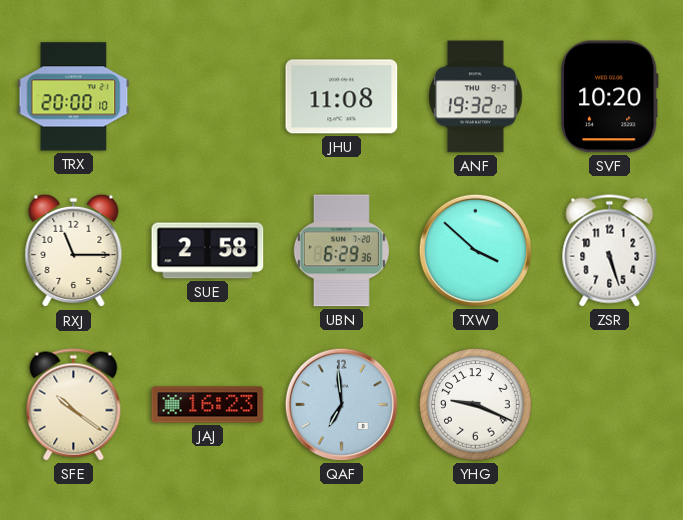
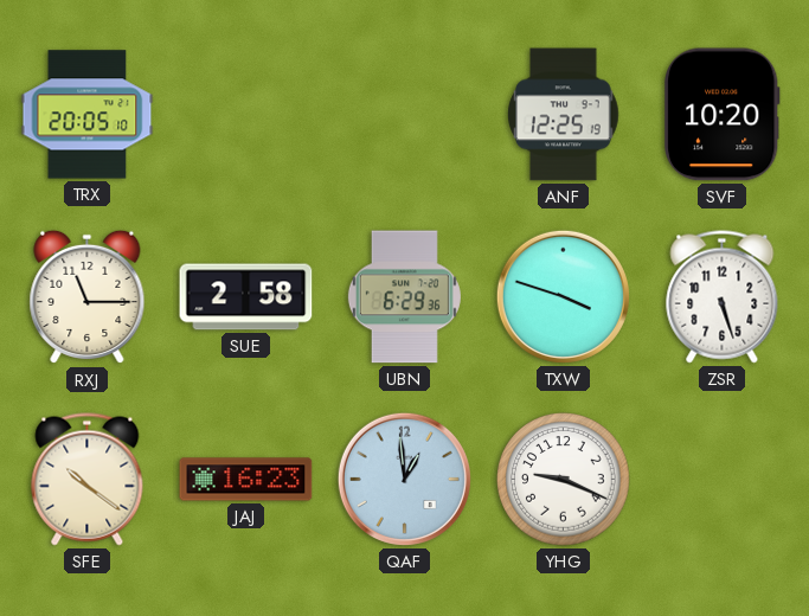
TRX: 20:00 -> 20:05
JHU: 11:08 -> none
ANF: 19:32 -> 12:25
TXW: 3:52 -> 3:48
QAF: 6:59 -> 12:59
